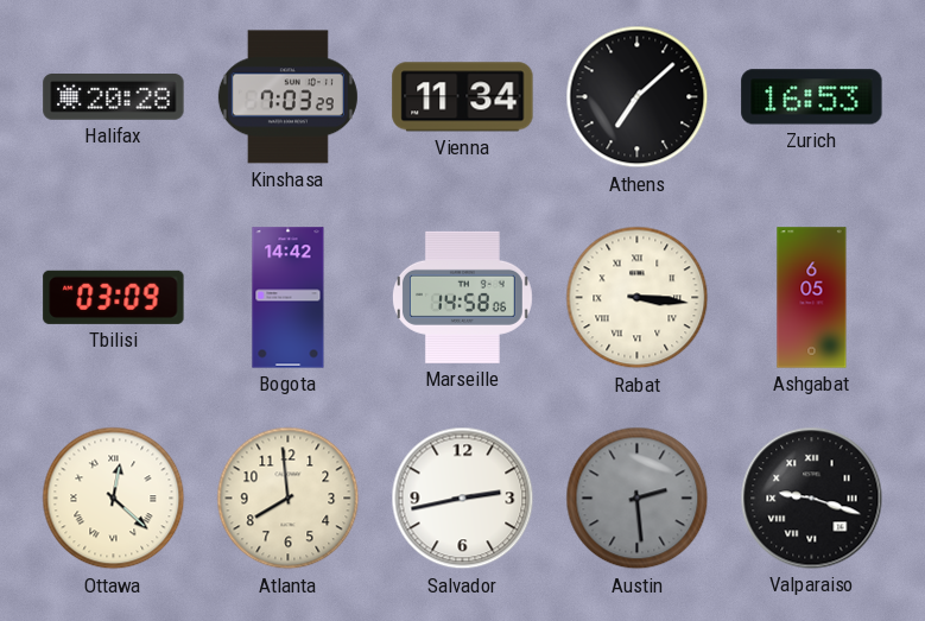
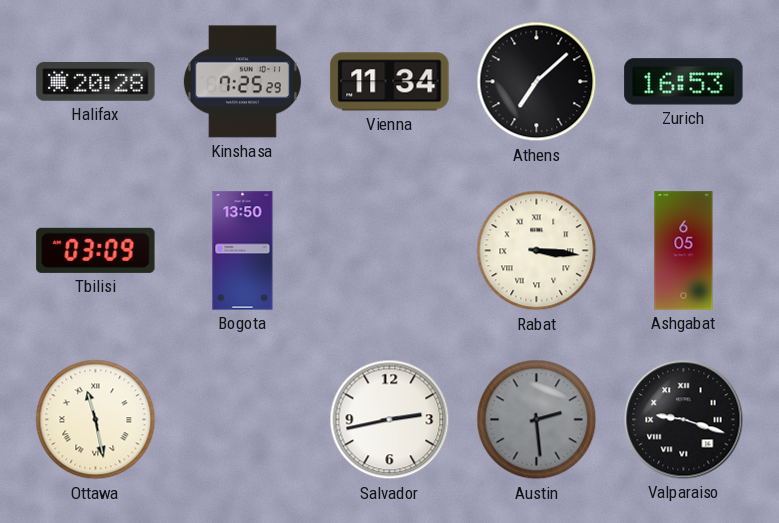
Kinshasa: 7:03 -> 7:25
Bogota: 14:42 -> 13:50
Marseille: 14:58 -> none
Ottawa: 12:22 -> 11:28
Atlanta: 7:59 -> none
